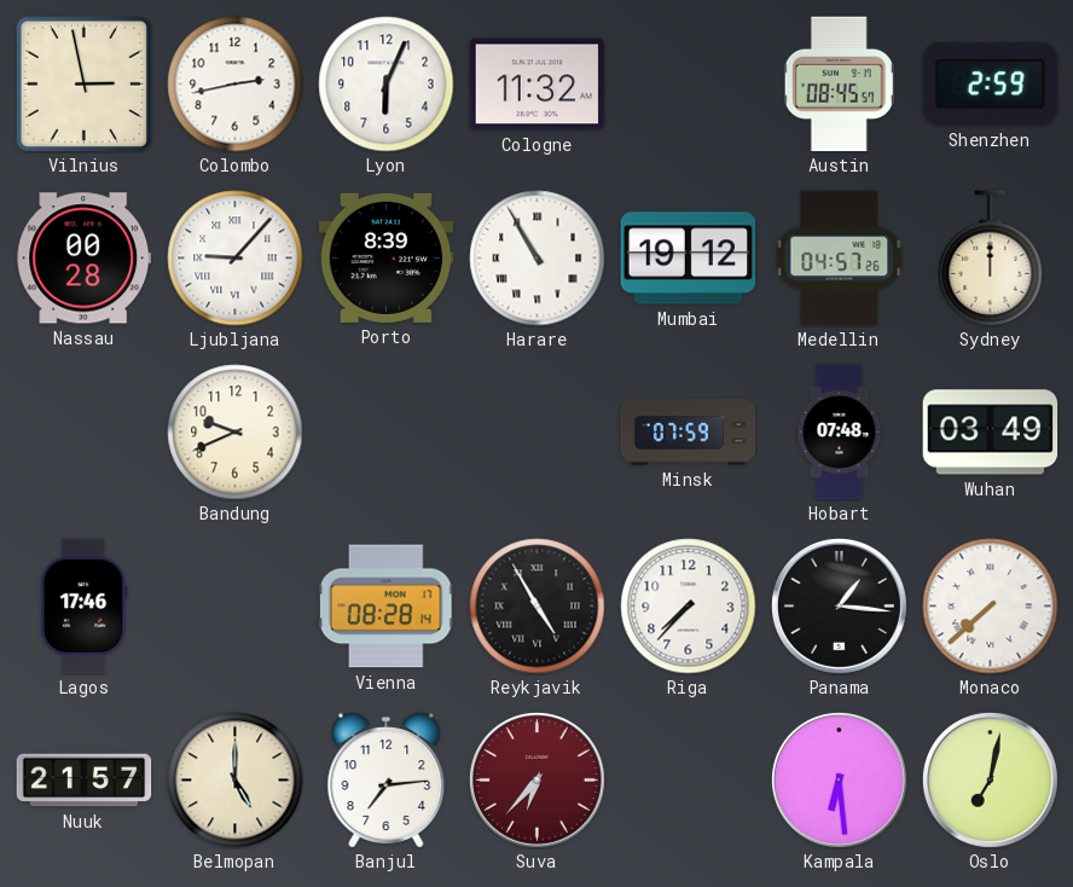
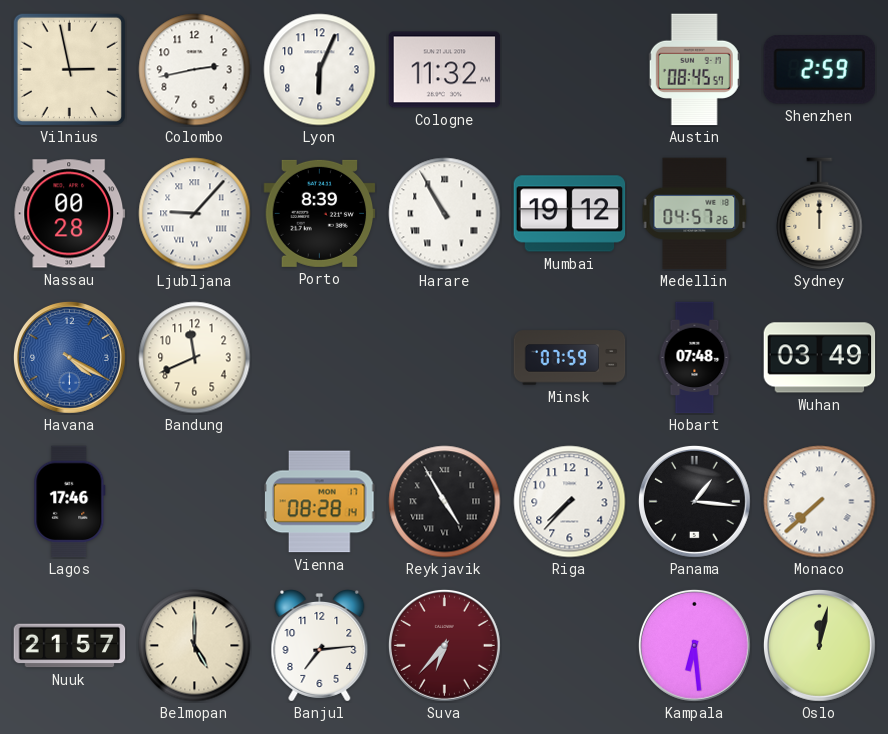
Havana: none -> 4:20
Bandung: 9:41 -> 11:41
Oslo: 7:02 -> 12:02
